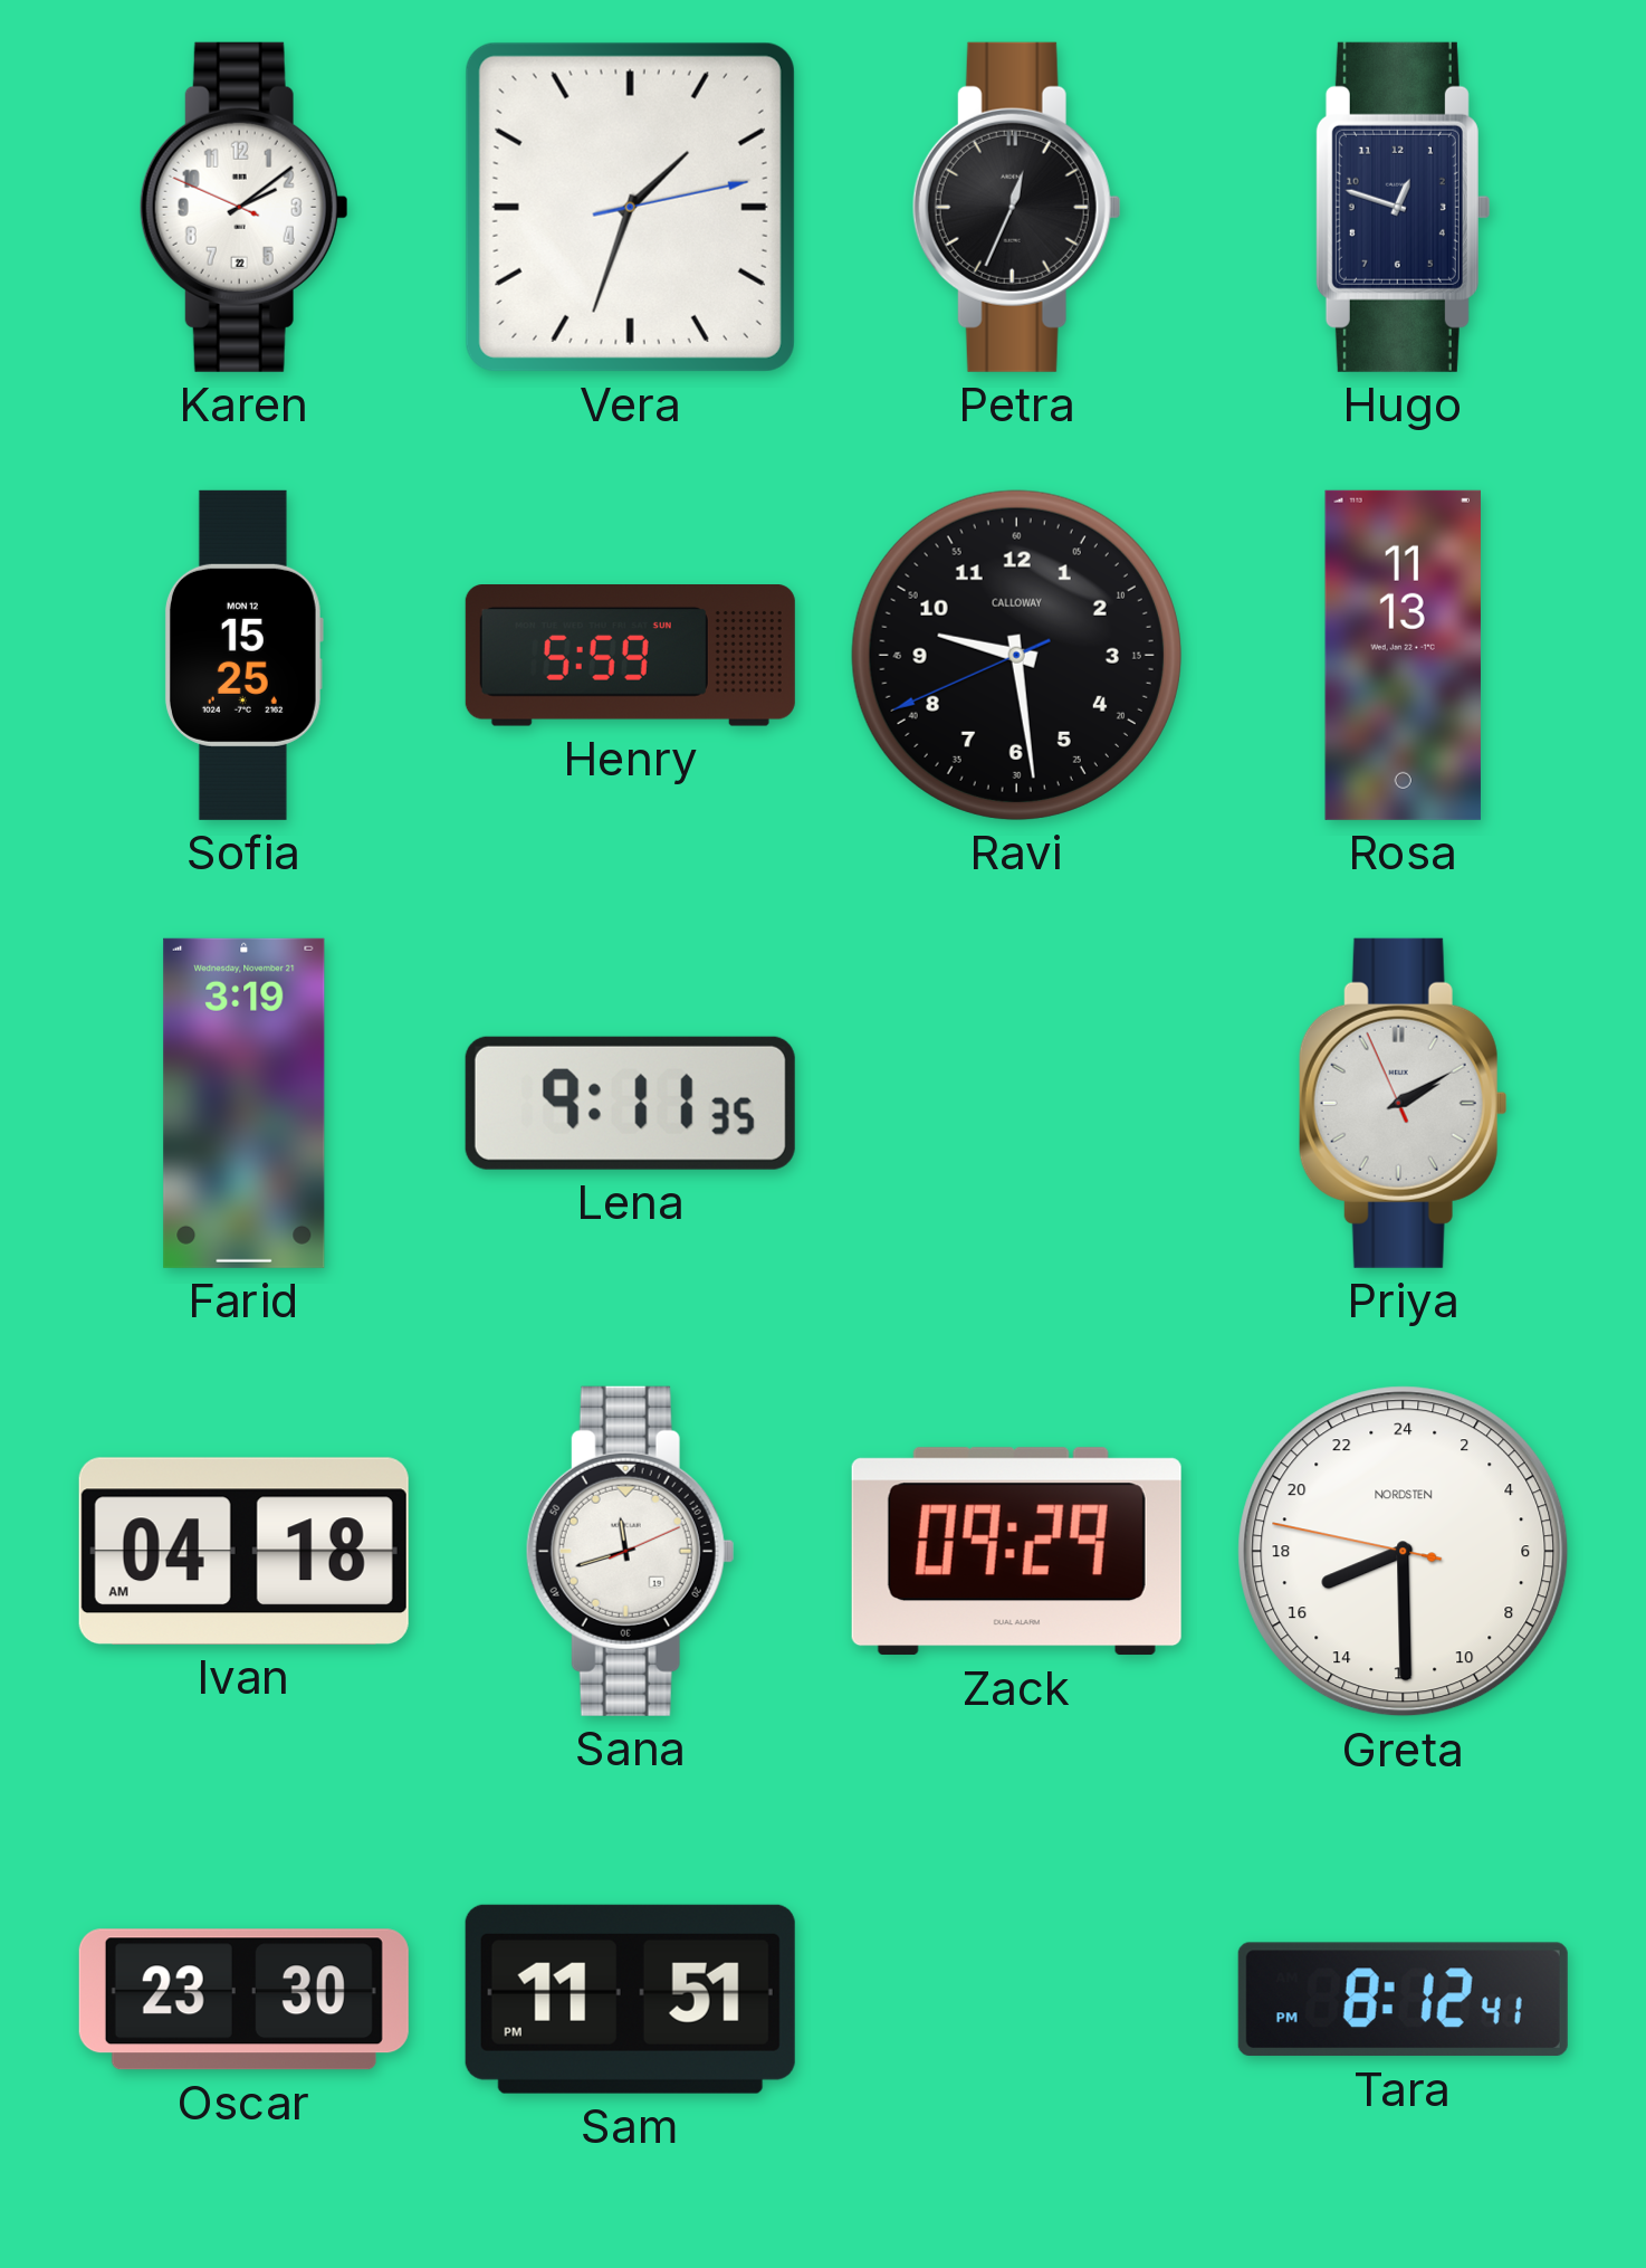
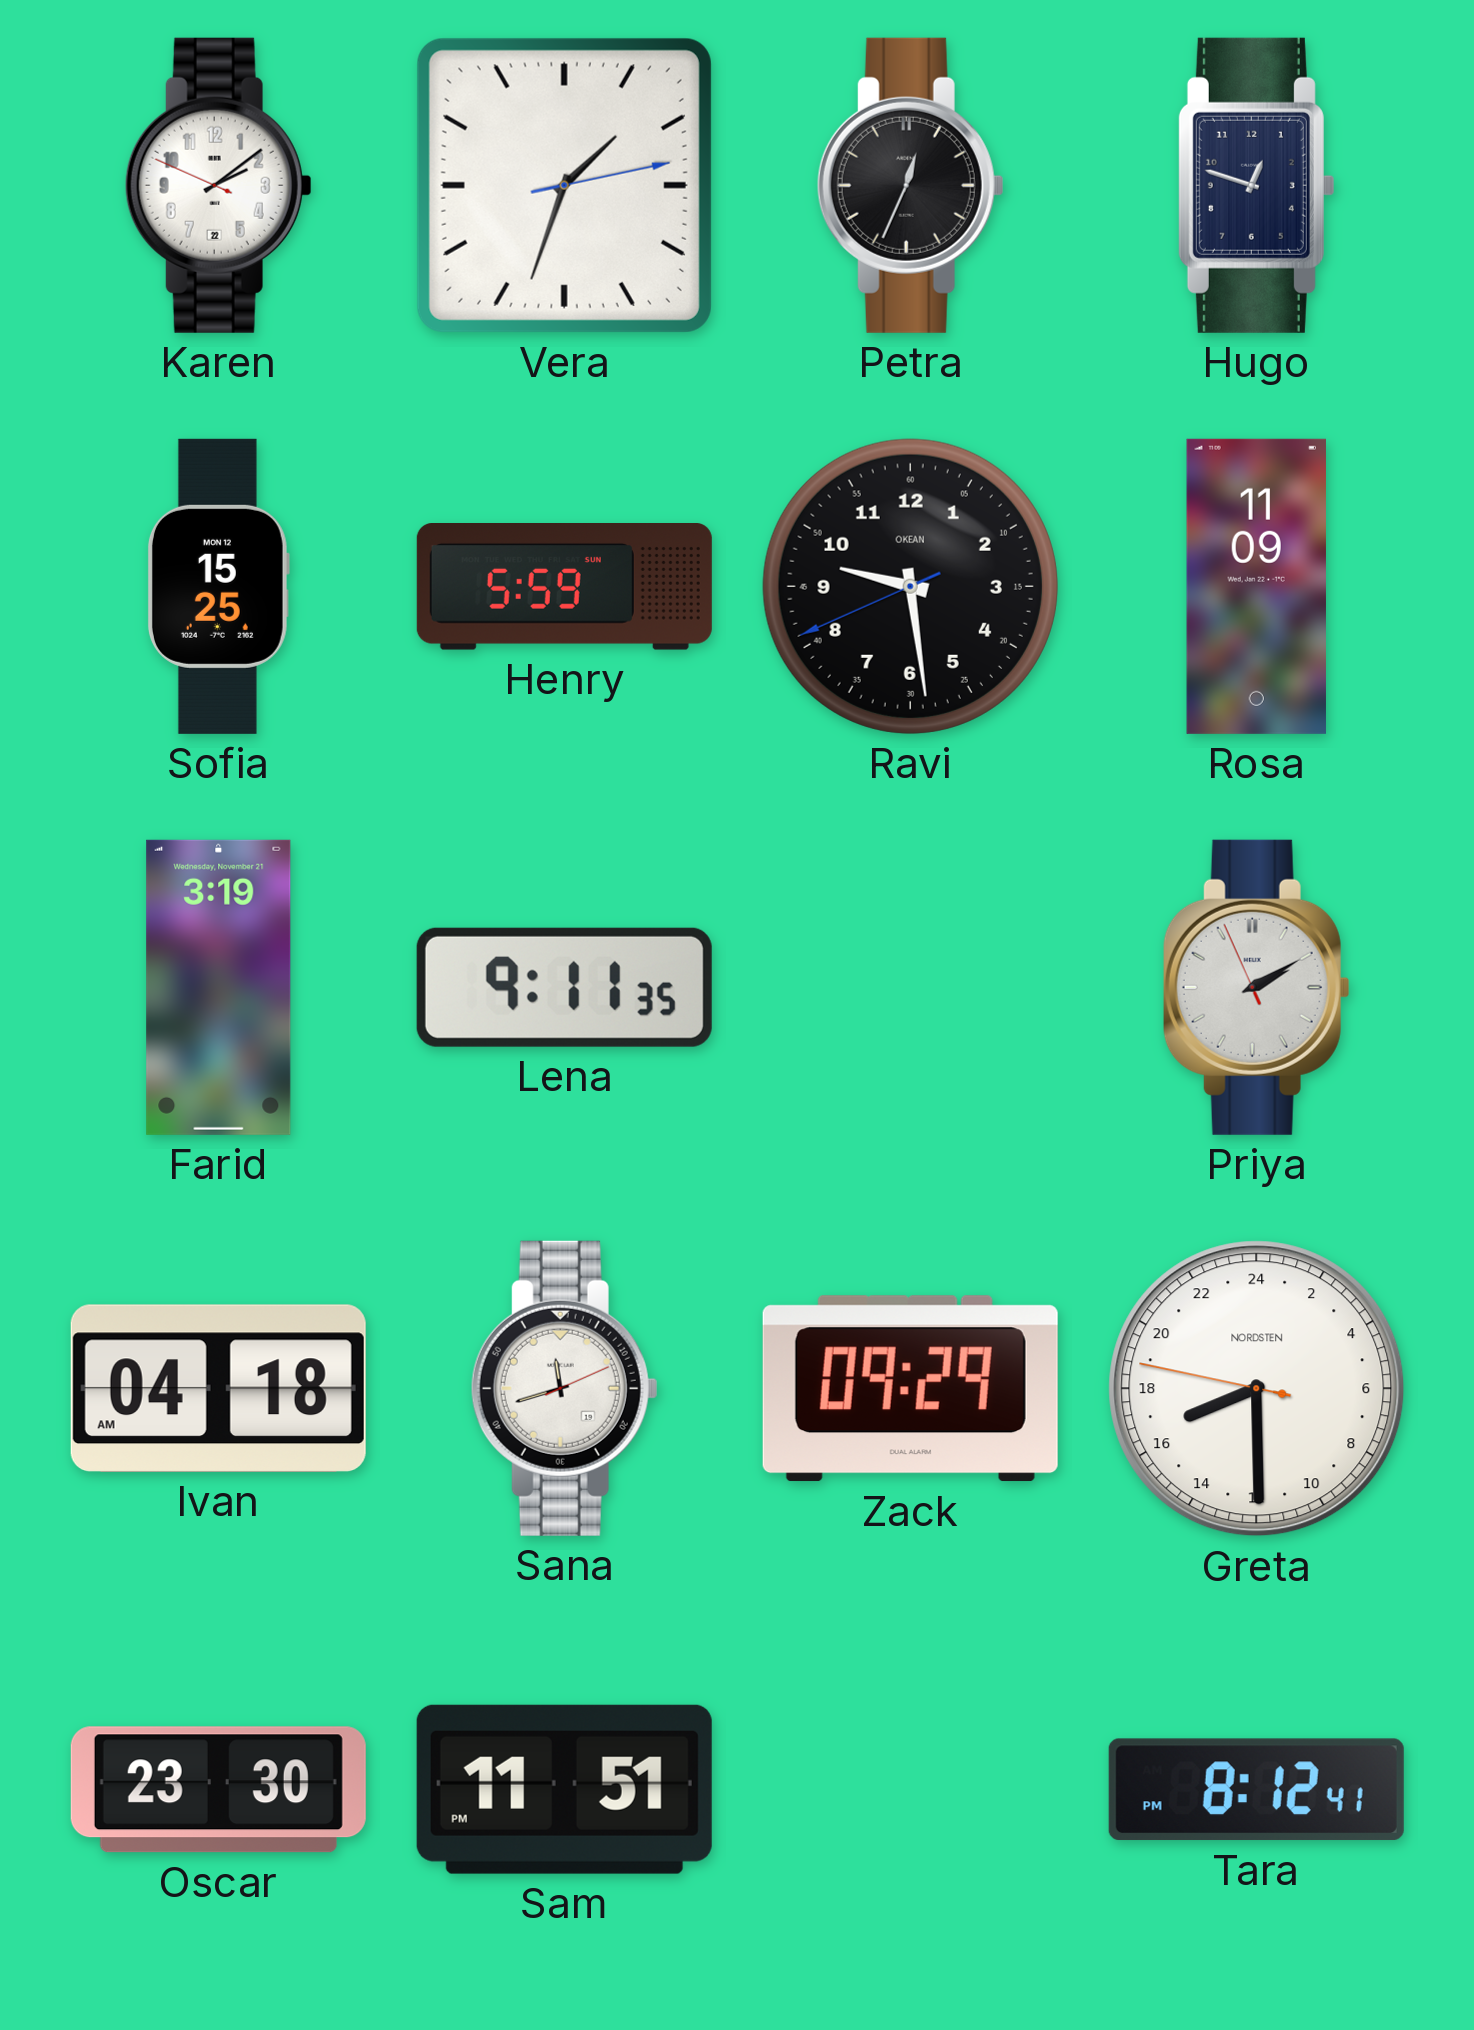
Ravi brand: CALLOWAY -> OKEAN
Rosa: 11:13 -> 11:09
